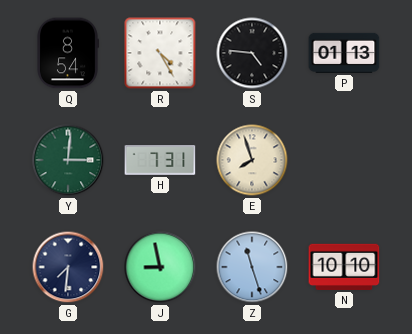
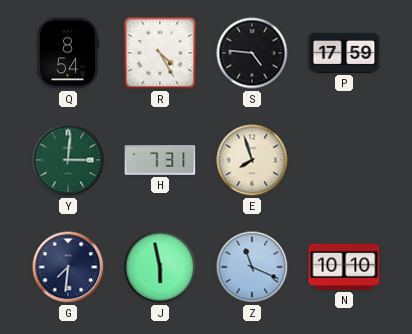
P: 01:13 -> 17:59
J: 8:58 -> 5:58
Z: 11:27 -> 11:19
